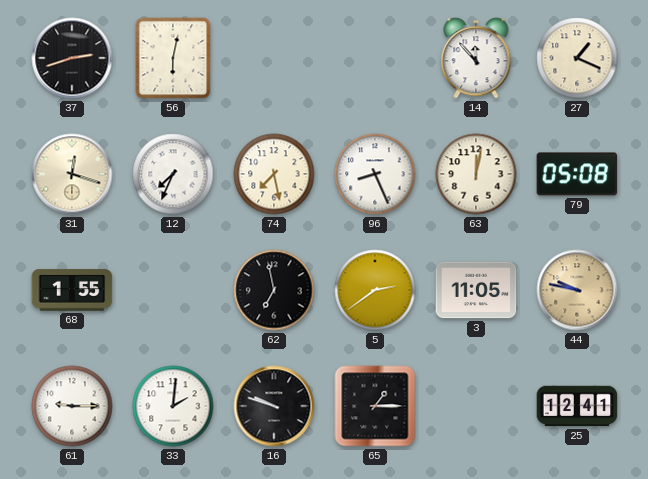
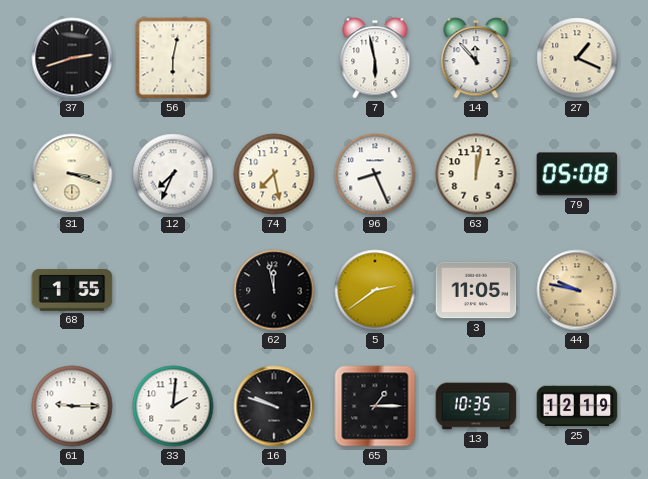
7: none -> 5:58
31: 12:18 -> 3:18
62: 6:58 -> 11:58
13: none -> 10:35
25: 12:41 -> 12:19
